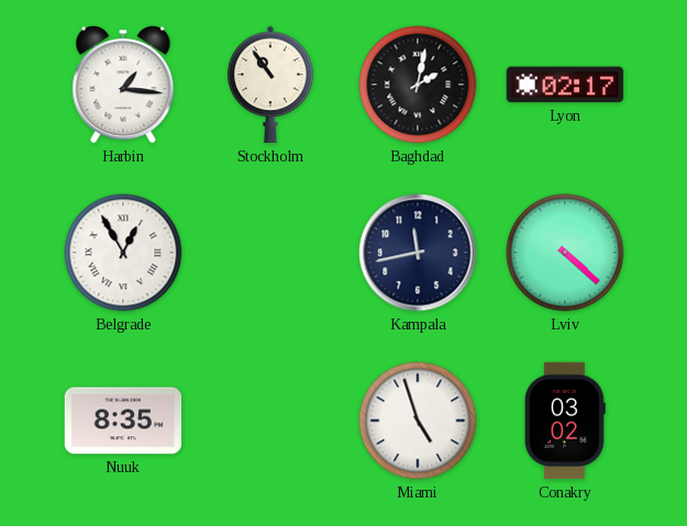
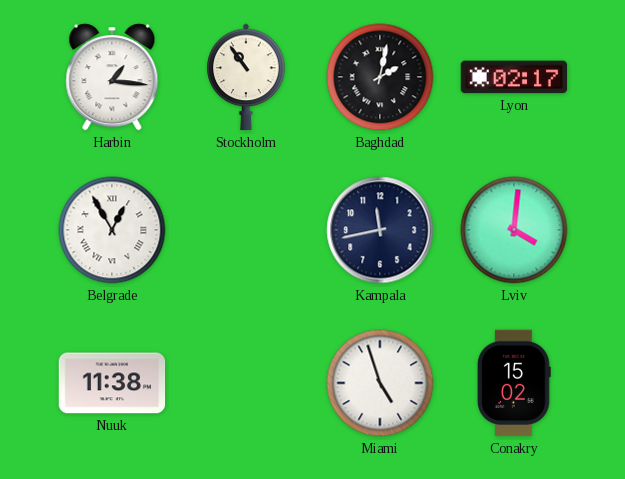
Lviv: 4:22 -> 4:01
Nuuk: 8:35 -> 11:38
Conakry: 03:02 -> 15:02
